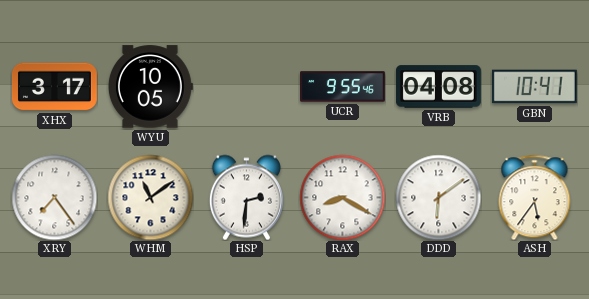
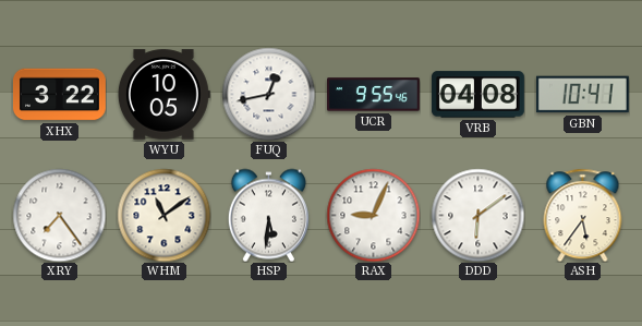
XHX: 3:17 -> 3:22
FUQ: none -> 12:43
HSP: 2:31 -> 5:31
RAX: 8:20 -> 9:04
